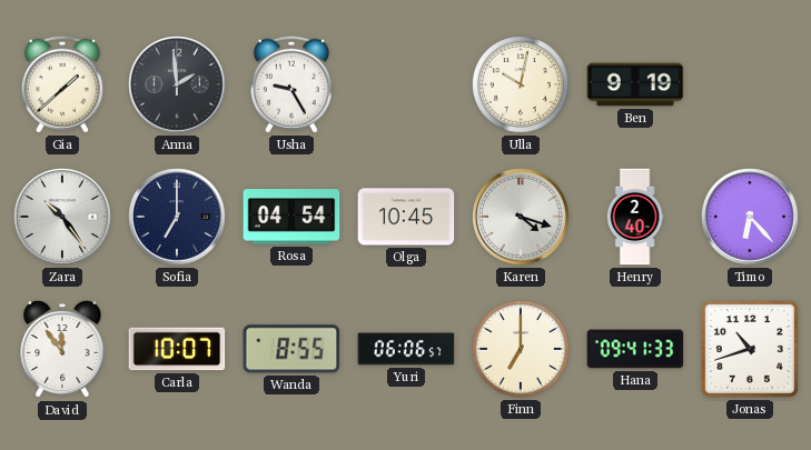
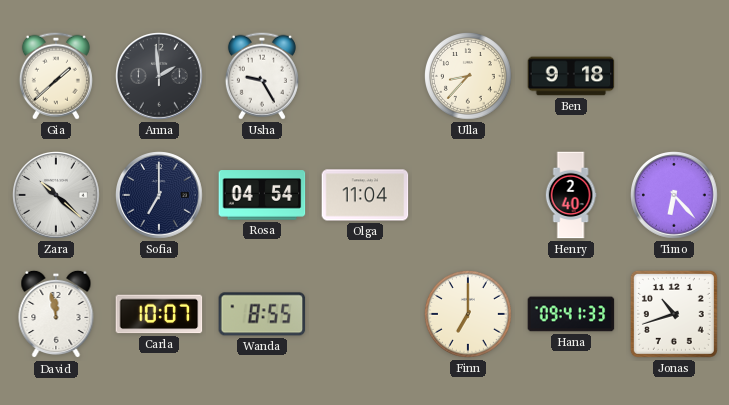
Ulla: 10:02 -> 8:37
Ben: 9:19 -> 9:18
Zara: 10:24 -> 10:22
Olga: 10:45 -> 11:04
Karen: 4:18 -> none
David: 11:54 -> 11:58
Yuri: 06:06 -> none
